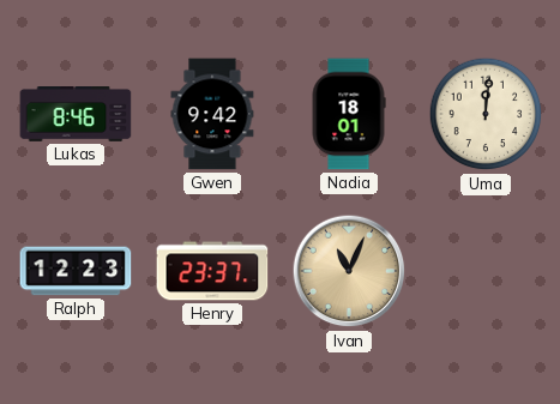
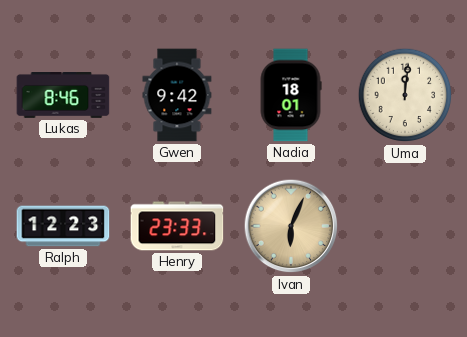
Henry: 23:37 -> 23:33
Ivan: 11:04 -> 6:04
